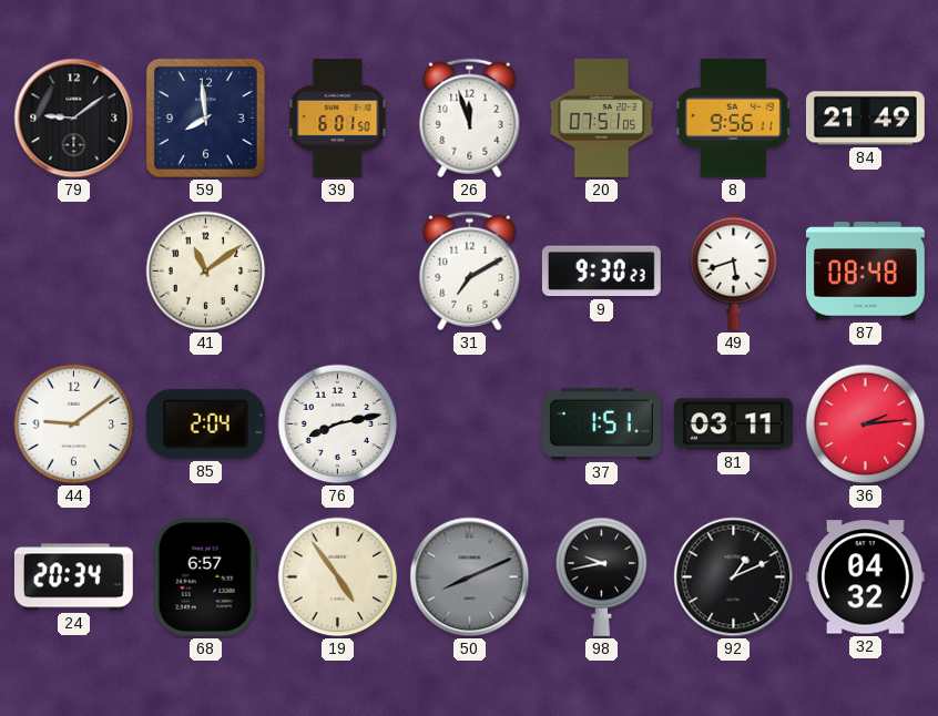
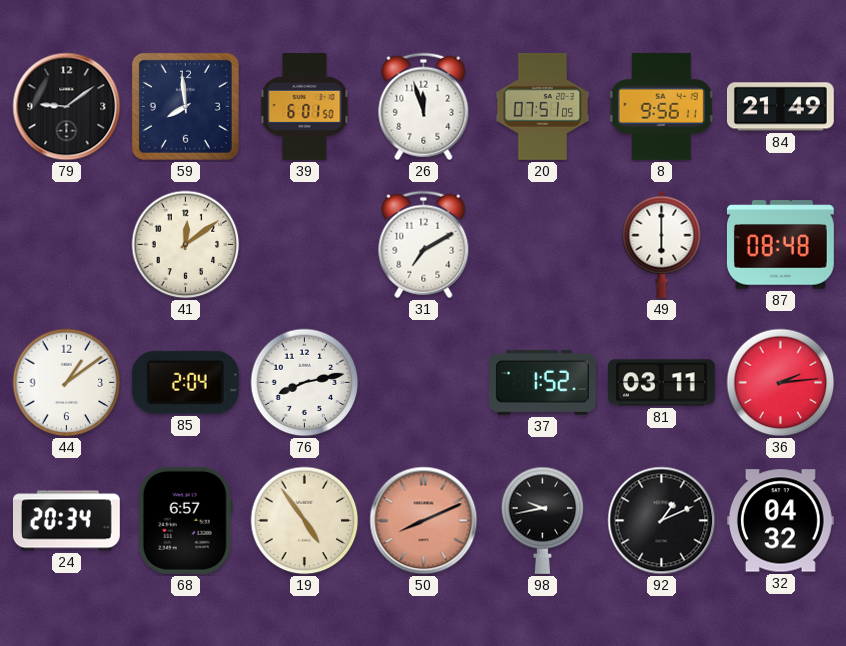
41: 11:09 -> 12:09
9: 9:30 -> none
49: 5:42 -> 6:00
44: 9:09 -> 1:09
37: 1:51 -> 1:52
50 dial: grey -> salmon
